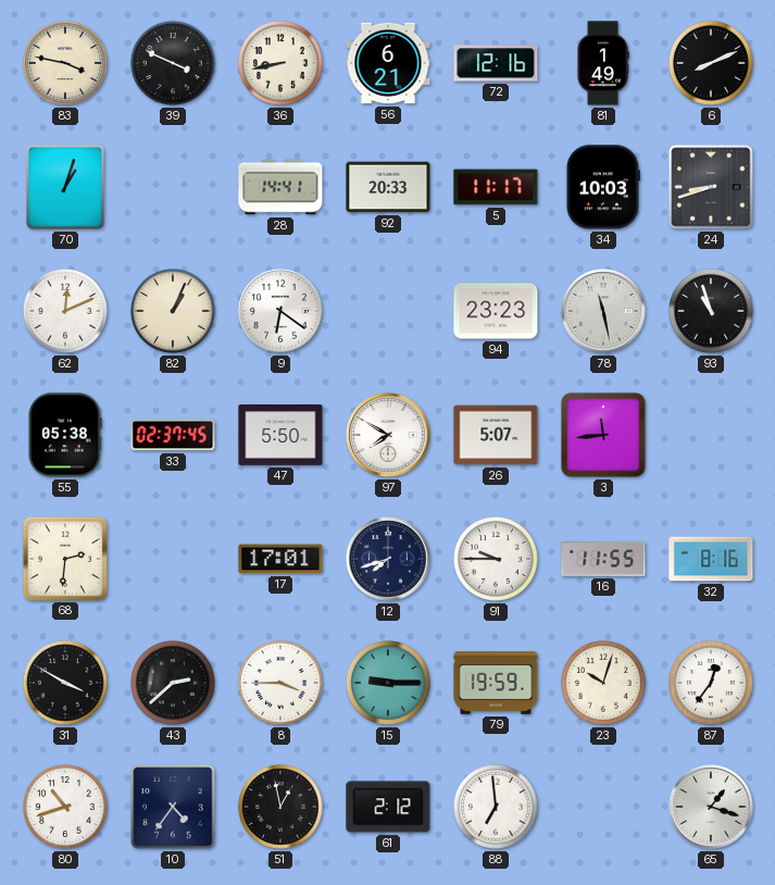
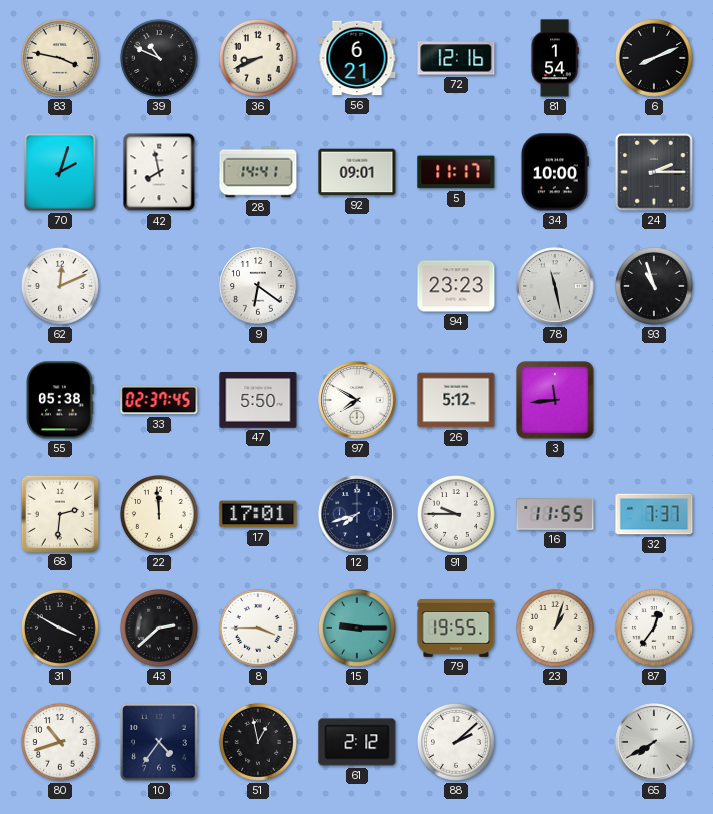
39: 3:49 -> 10:49
36: 8:43 -> 8:41
81: 1:49 -> 1:54
70: 1:03 -> 2:03
42: none -> 7:58
92: 20:33 -> 09:01
34: 10:03 -> 10:00
24: 8:42 -> 2:15
82: 1:04 -> none
26: 5:07 -> 5:12
22: none -> 11:59
32: 8:16 -> 7:37
79: 19:59 -> 19:55
23: 10:03 -> 1:03
88: 6:59 -> 2:08
65: 1:18 -> 7:40
